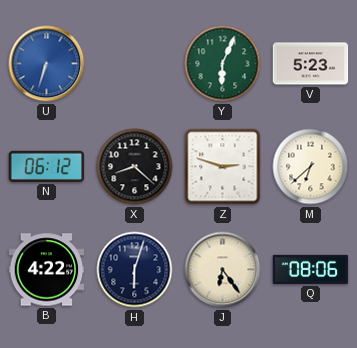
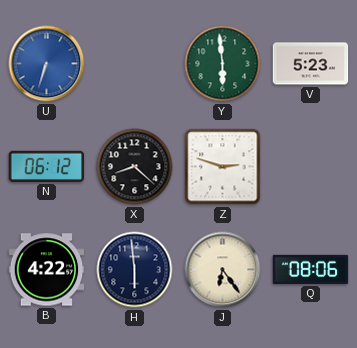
Y: 6:04 -> 5:59
M: 6:38 -> none
H: 6:03 -> 5:59
